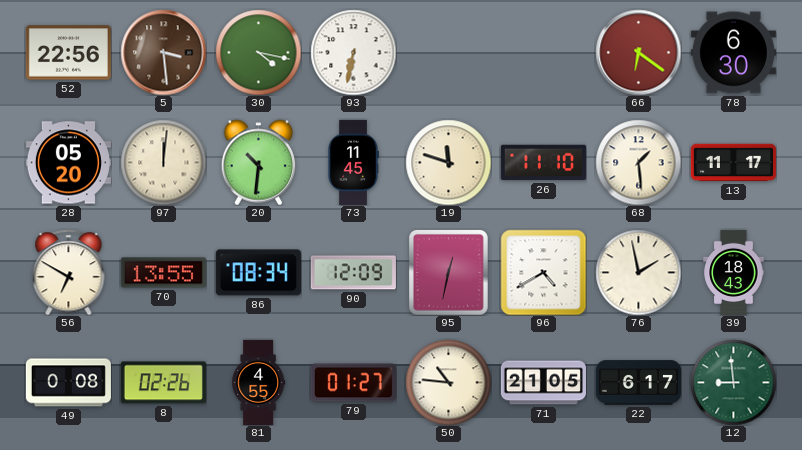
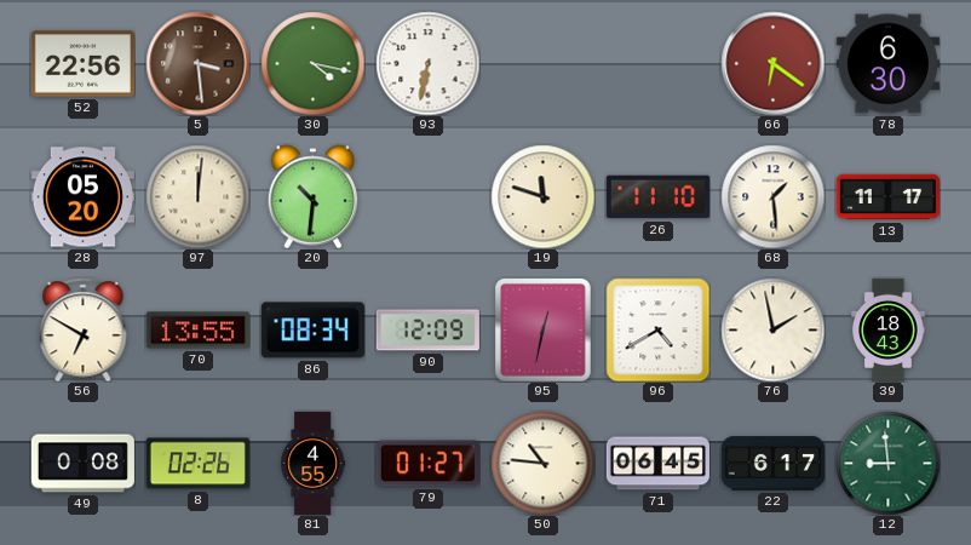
73: 11:45 -> none
71: 21:05 -> 06:45
